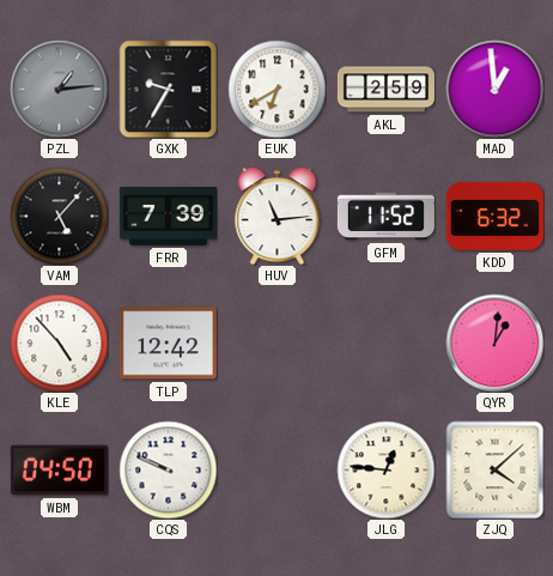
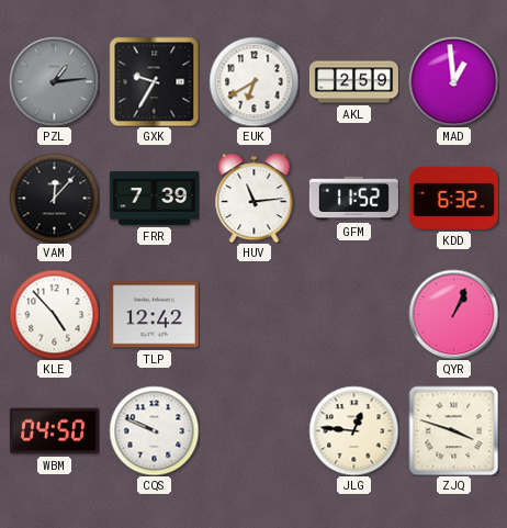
VAM: 5:07 -> 12:07
QYR: 1:01 -> 1:04
ZJQ: 4:08 -> 3:48
